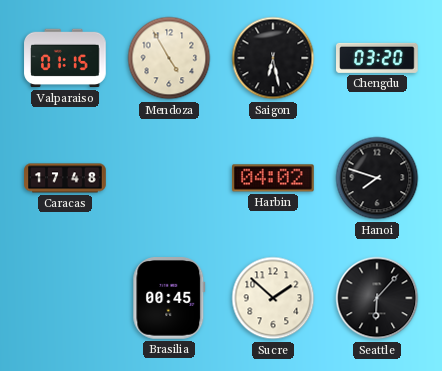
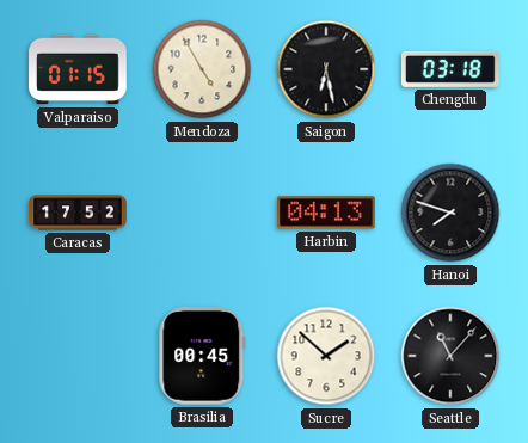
Chengdu: 03:20 -> 03:18
Caracas: 17:48 -> 17:52
Harbin: 04:02 -> 04:13
Seattle: 6:07 -> 11:07
